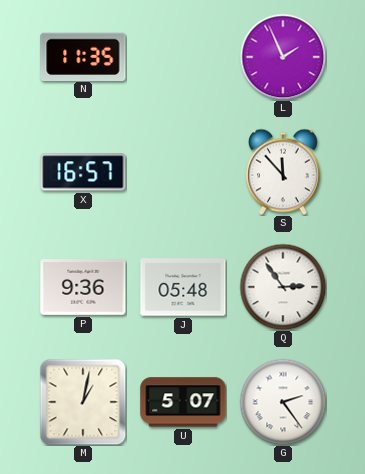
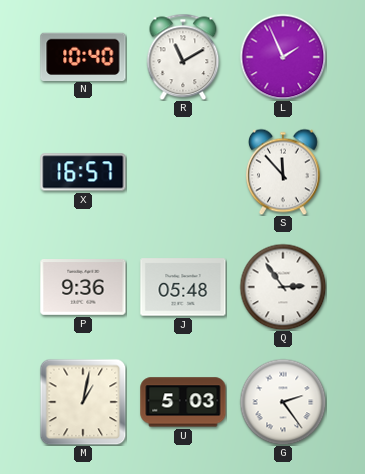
N: 11:35 -> 10:40
R: none -> 11:10
U: 5:07 -> 5:03
